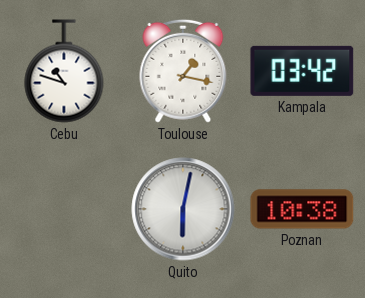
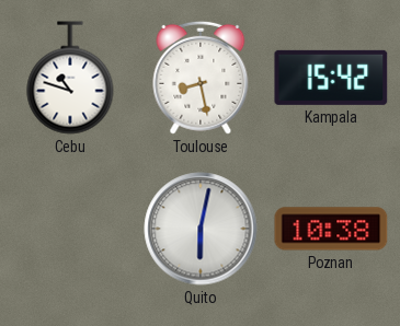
Toulouse: 1:17 -> 8:28
Kampala: 03:42 -> 15:42
